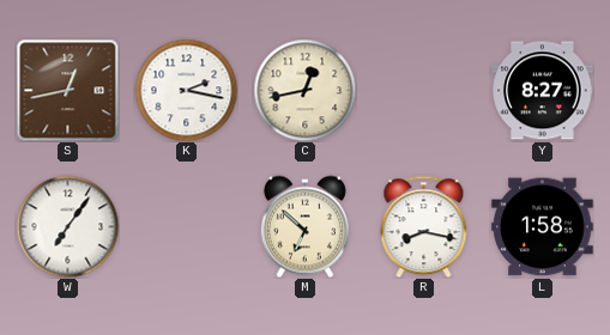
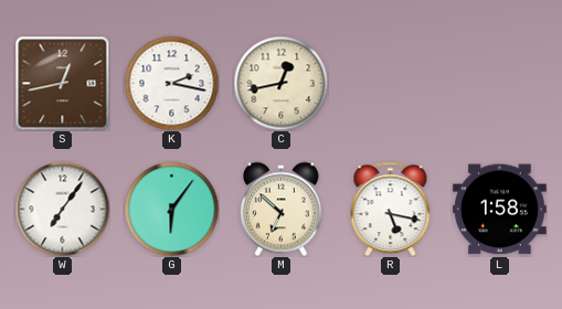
Y: 8:27 -> none
G: none -> 6:06
R: 8:17 -> 5:17
